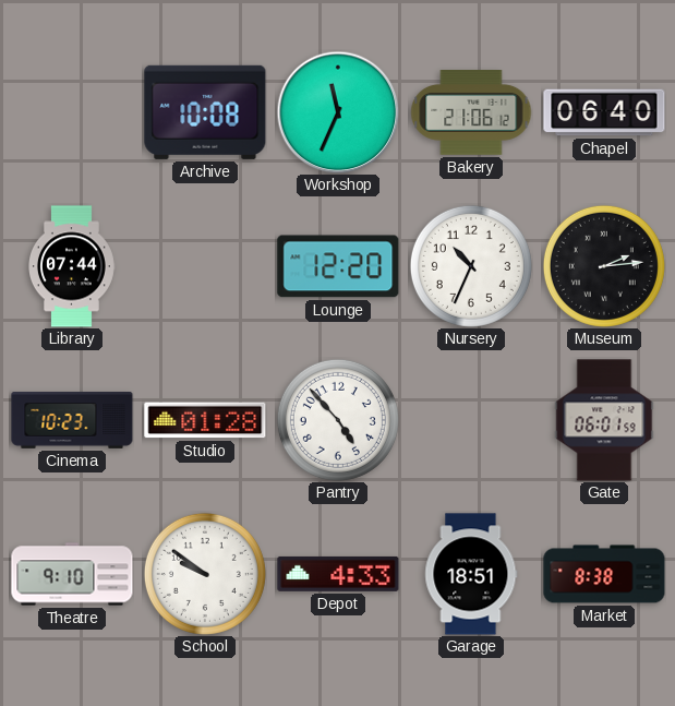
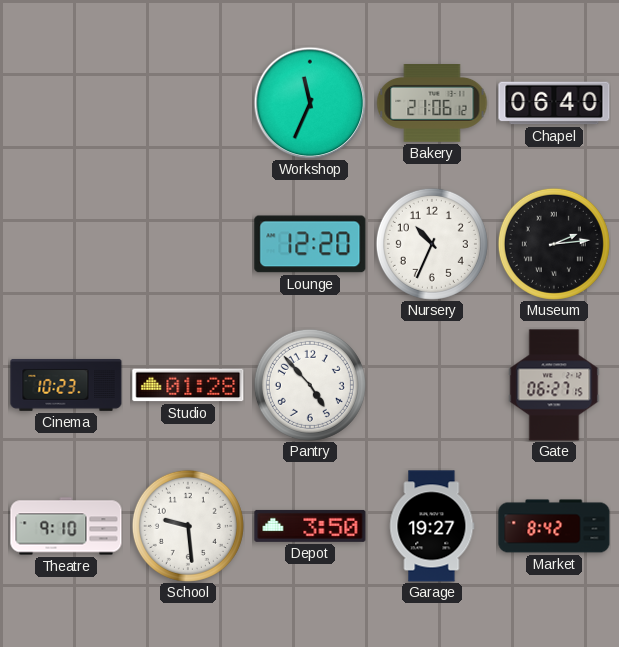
Archive: 10:08 -> none
Library: 07:44 -> none
Gate: 06:01 -> 06:27
School: 9:51 -> 9:29
Depot: 4:33 -> 3:50
Garage: 18:51 -> 19:27
Market: 8:38 -> 8:42
